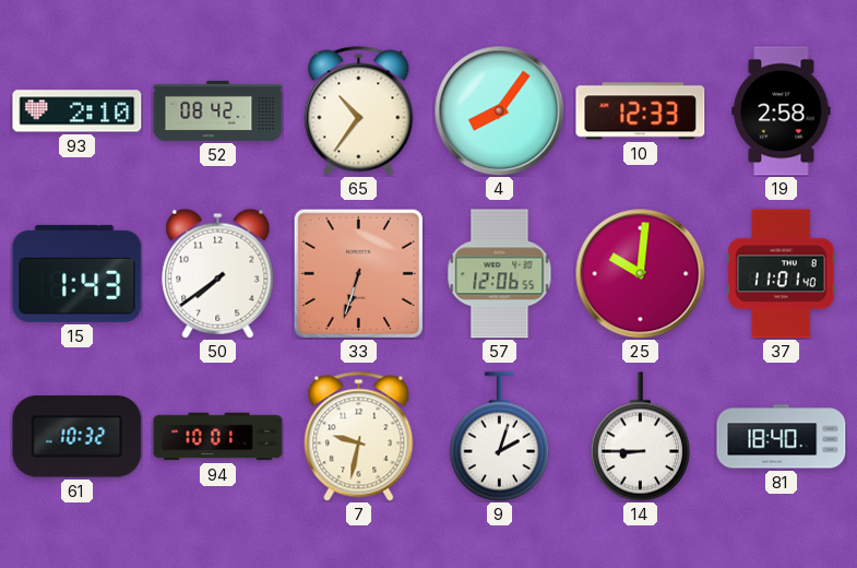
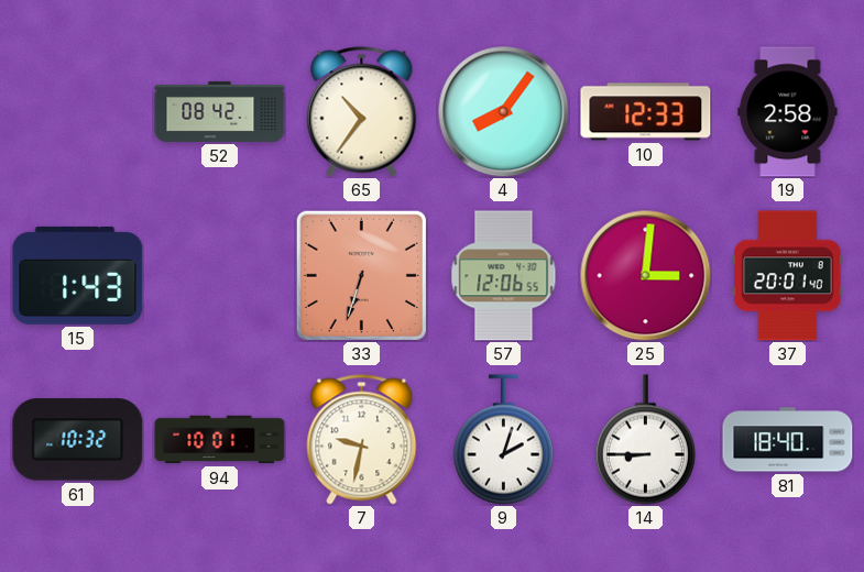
93: 2:10 -> none
50: 7:39 -> none
25: 10:01 -> 3:01
37: 11:01 -> 20:01
